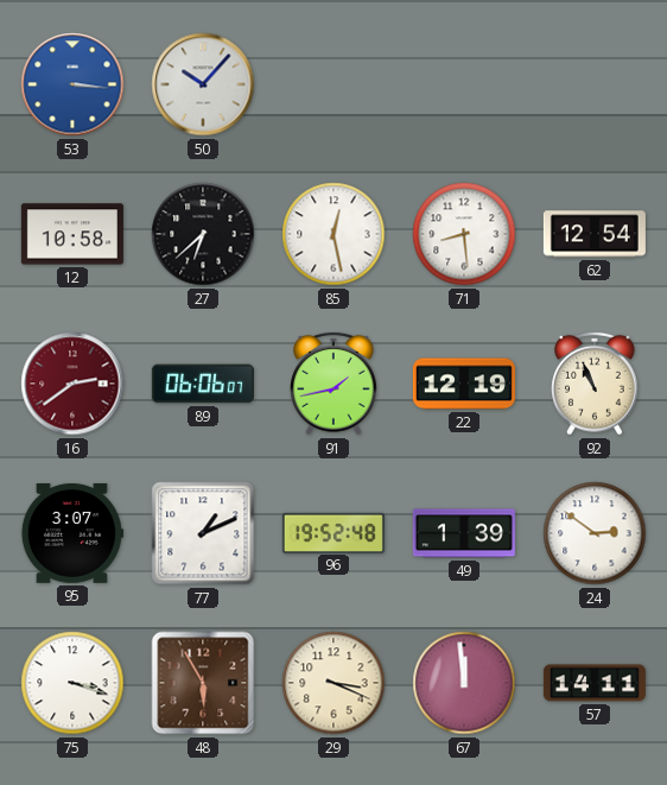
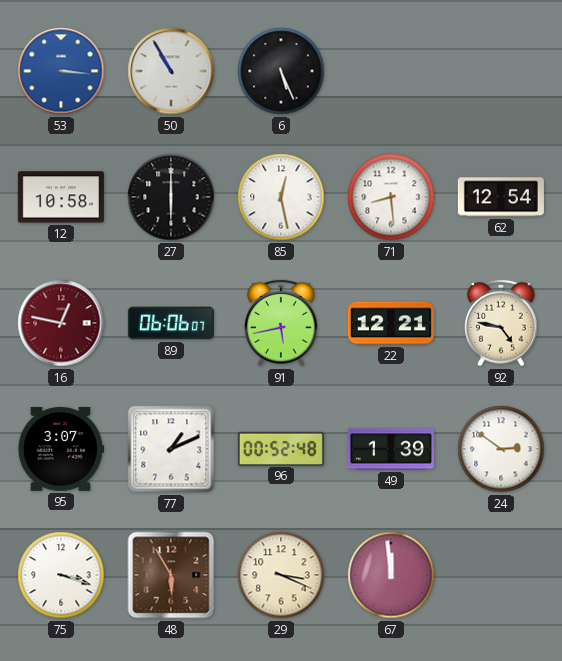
50: 10:07 -> 10:55
6: none -> 5:26
27: 6:38 -> 6:00
16: 2:39 -> 12:47
91: 1:43 -> 5:43
22: 12:19 -> 12:21
92: 10:56 -> 4:47
96: 19:52 -> 00:52
57: 14:11 -> none
